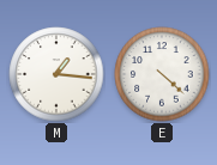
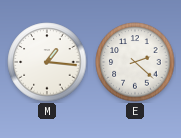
E: 4:22 -> 2:22
